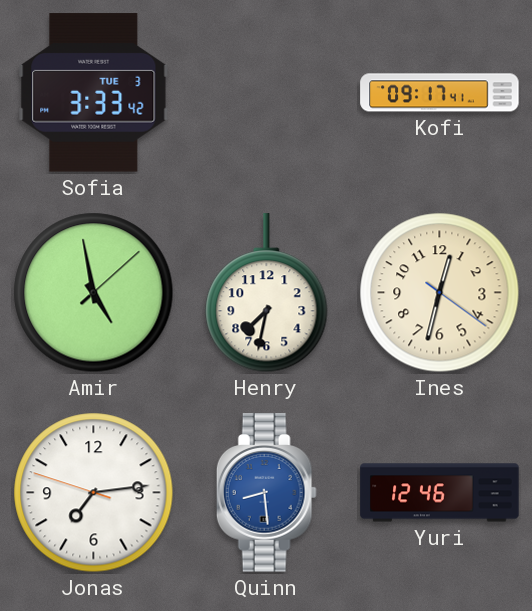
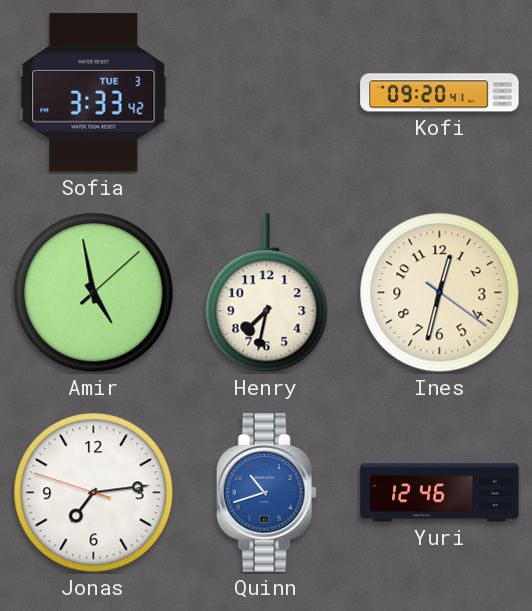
Kofi: 09:17 -> 09:20
Quinn: 8:29 -> 10:42
